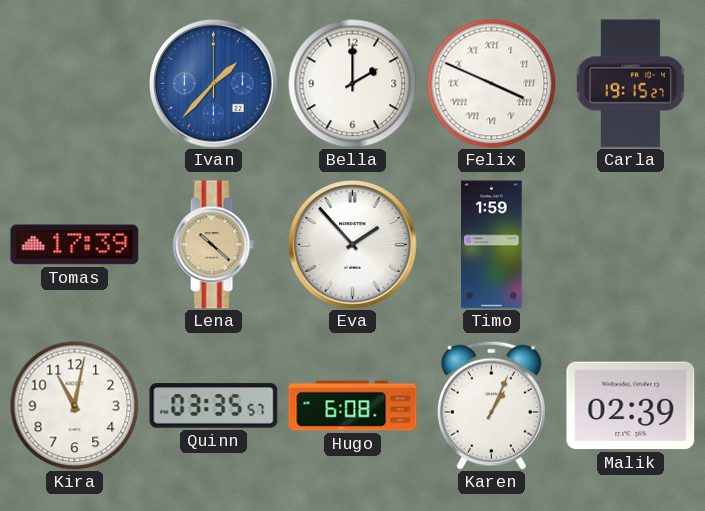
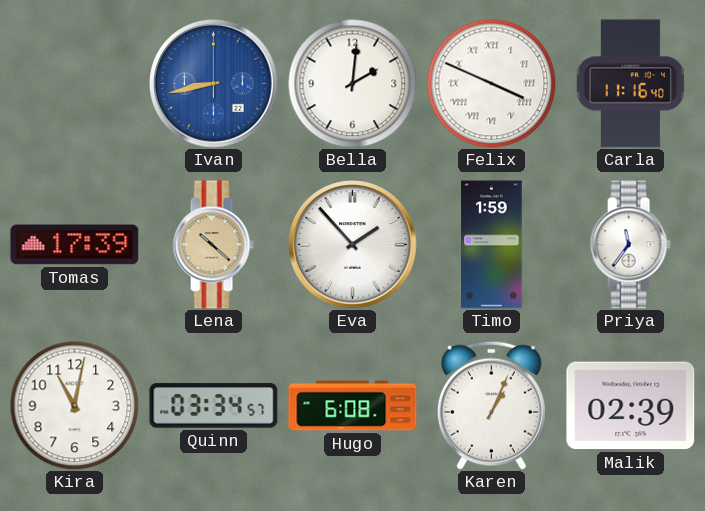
Ivan: 1:37 -> 8:43
Bella: 2:00 -> 2:01
Carla: 19:15 -> 11:16
Priya: none -> 11:36
Quinn: 03:35 -> 03:34
